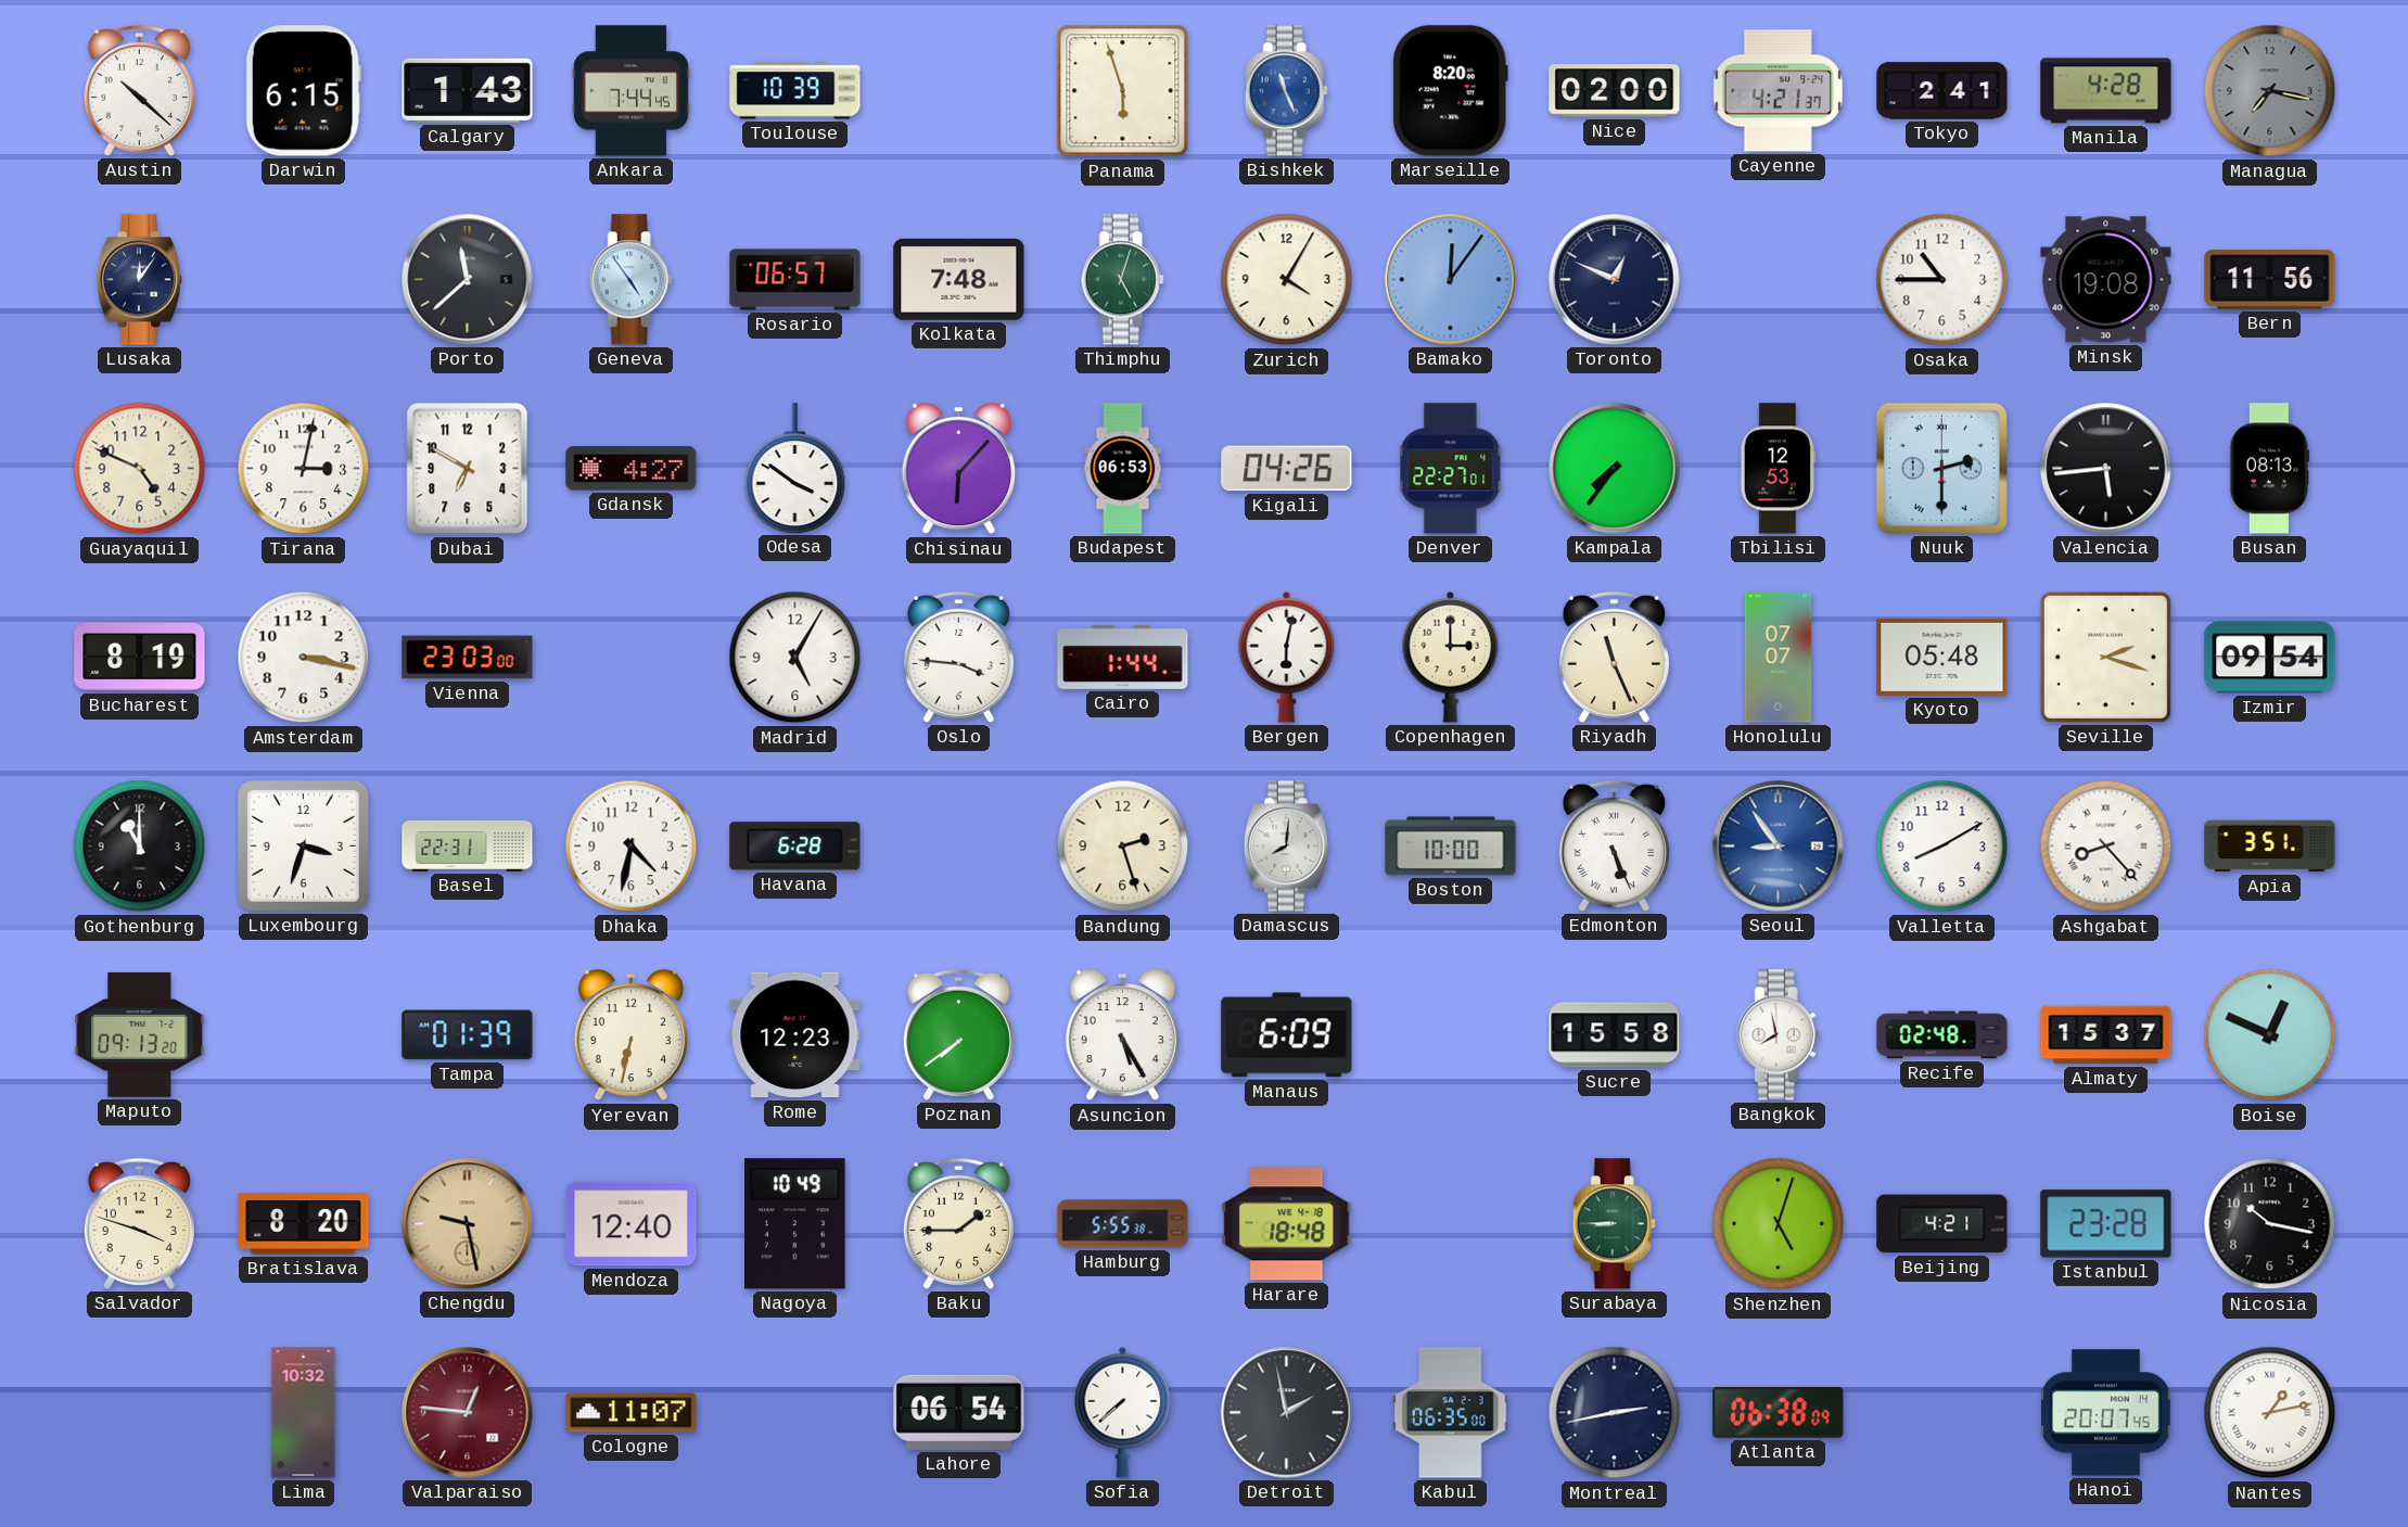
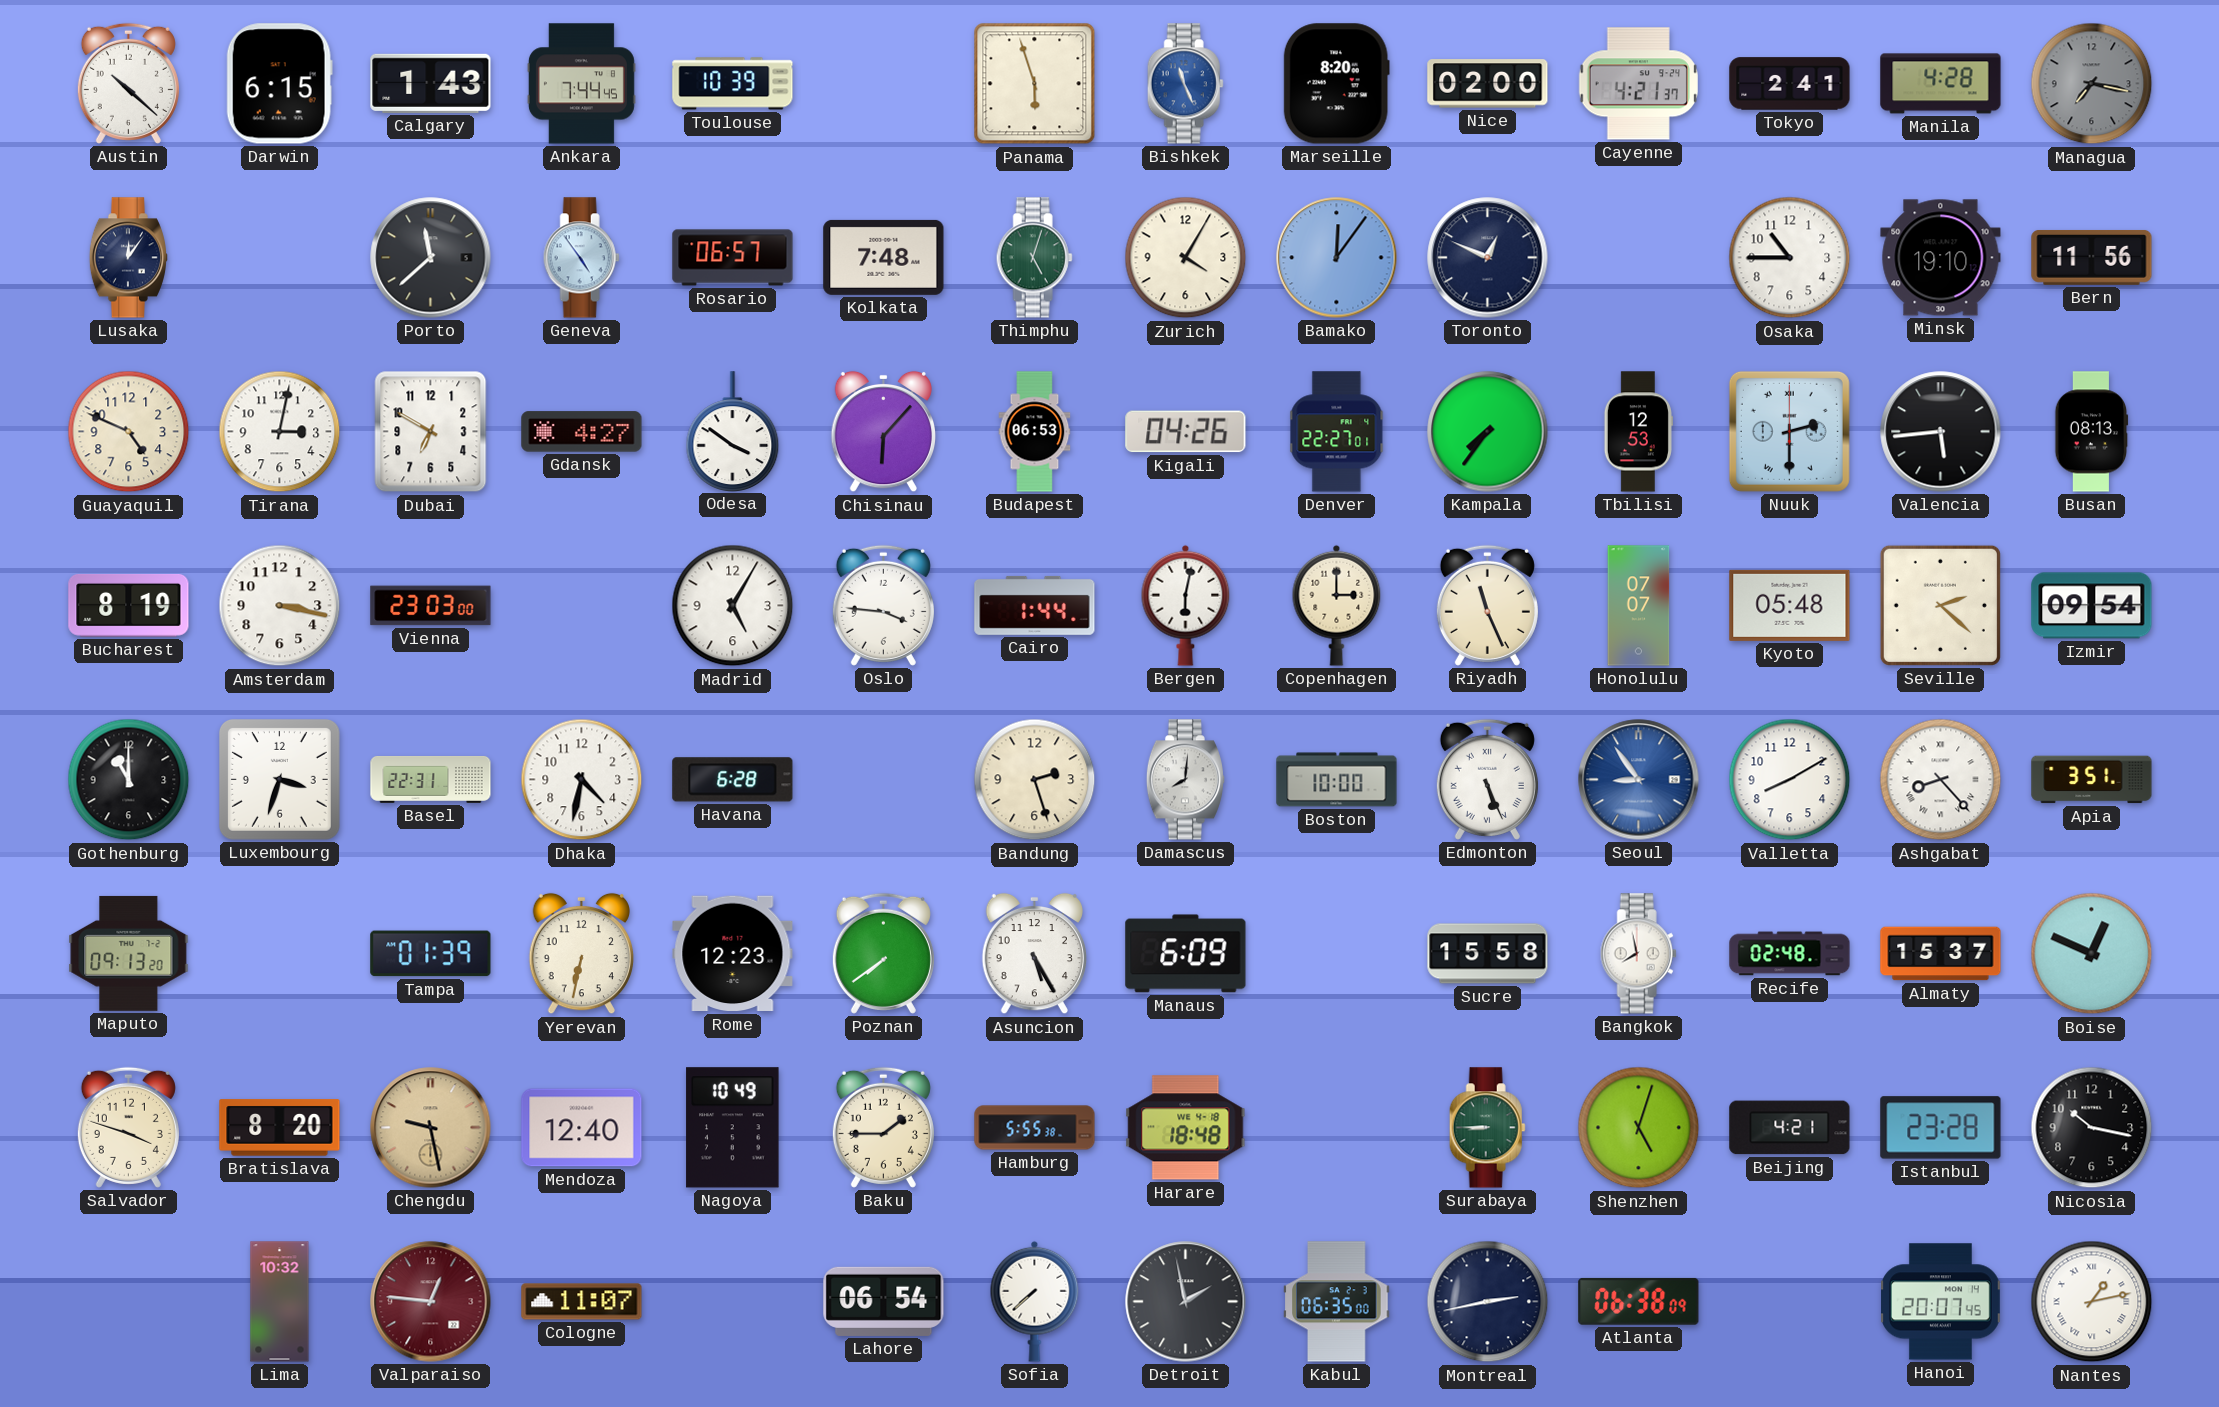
Minsk: 19:08 -> 19:10
Seville: 2:18 -> 2:22
